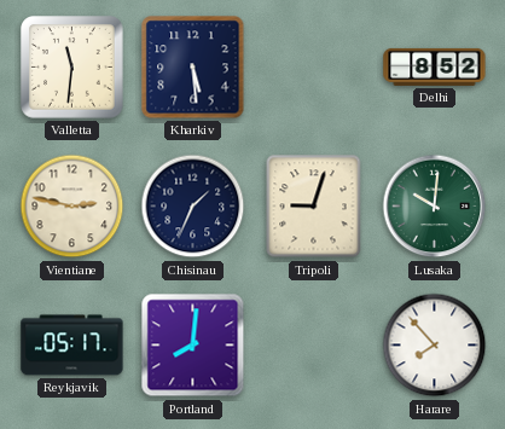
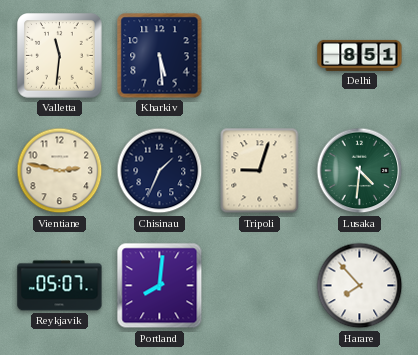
Delhi: 8:52 -> 8:51
Lusaka: 10:01 -> 4:31
Reykjavik: 05:17 -> 05:07
